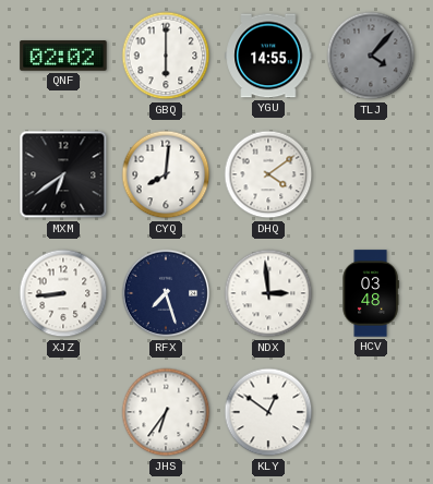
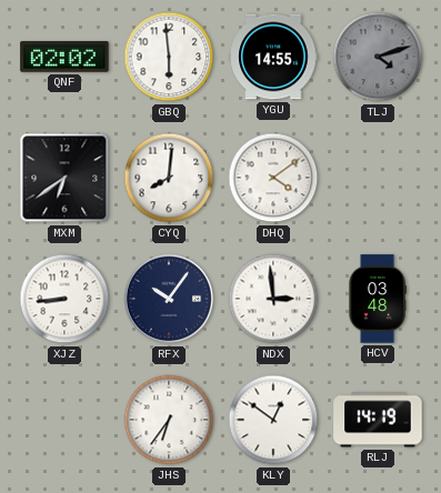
GBQ: 6:00 -> 5:59
TLJ: 4:07 -> 4:12
RFX: 7:27 -> 10:06
RLJ: none -> 14:19
